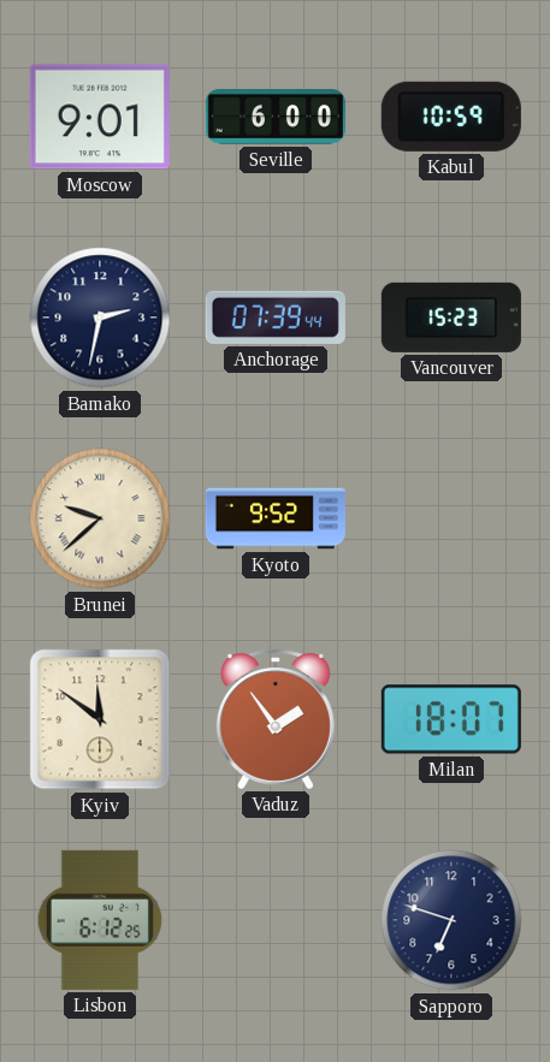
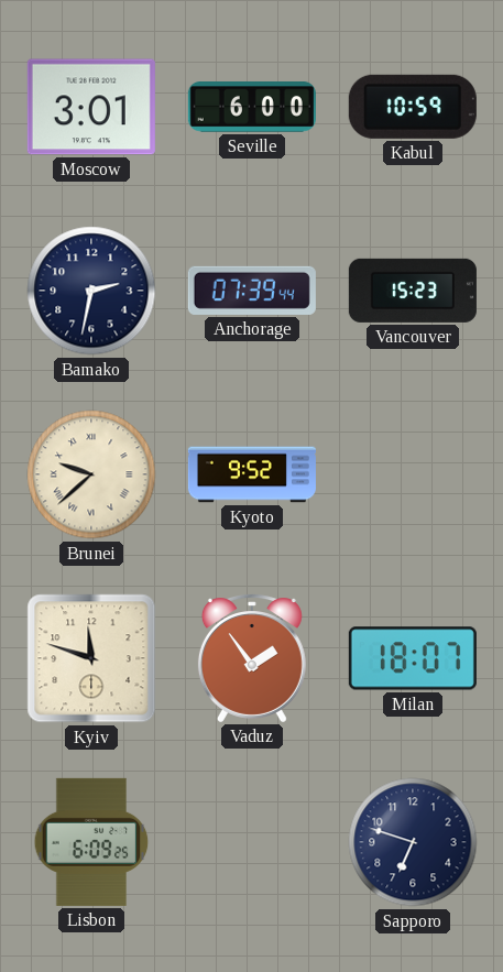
Moscow: 9:01 -> 3:01
Kyiv: 11:51 -> 11:48
Lisbon: 6:12 -> 6:09
